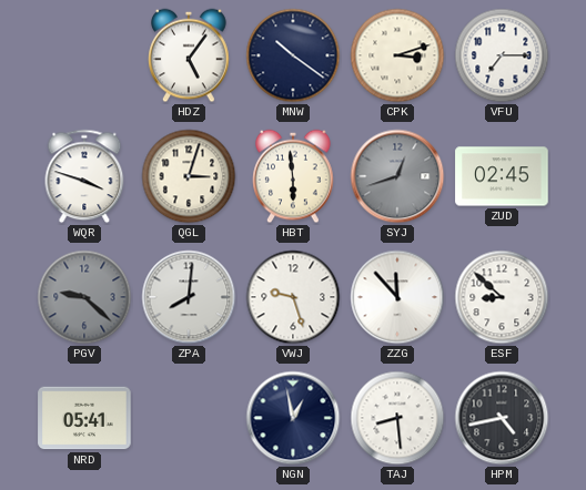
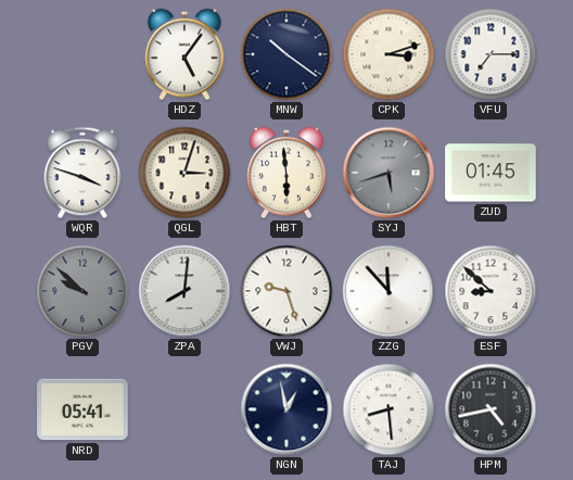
SYJ: 12:42 -> 5:42
ZUD: 02:45 -> 01:45
PGV: 9:22 -> 9:52
